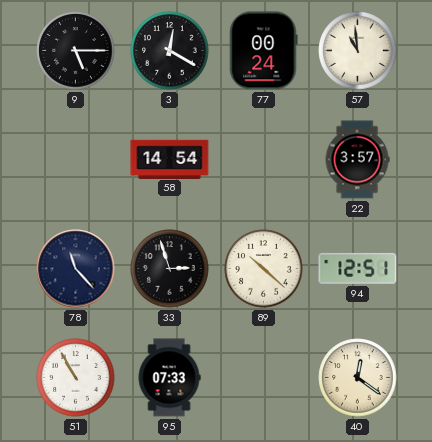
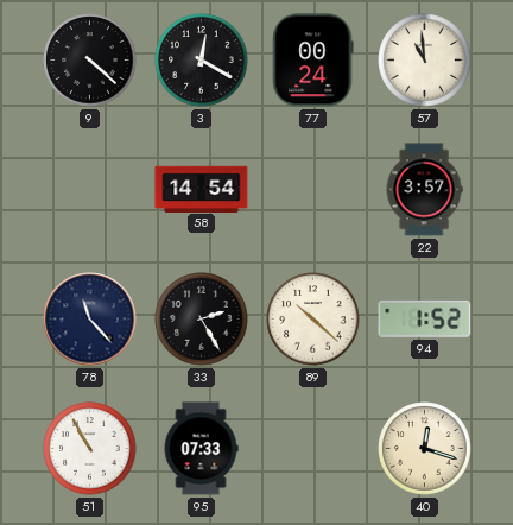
9: 5:15 -> 4:22
33: 2:57 -> 2:25
94: 12:51 -> 1:52
40: 12:21 -> 12:18
